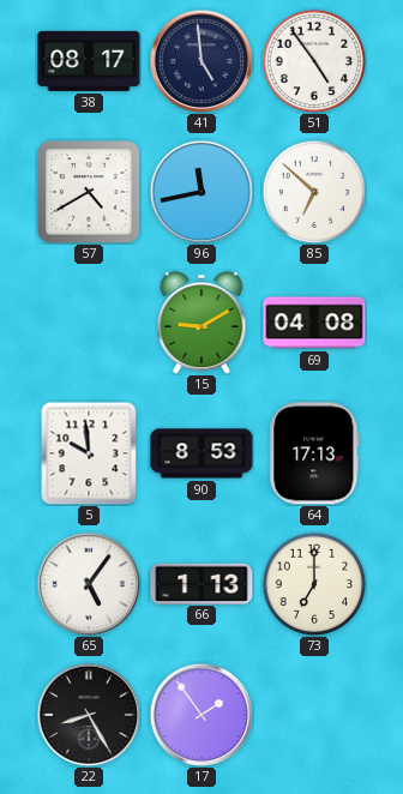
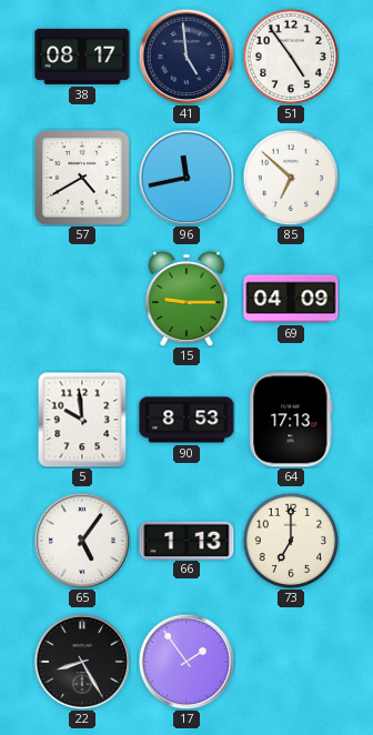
15: 9:10 -> 9:15
69: 04:08 -> 04:09
